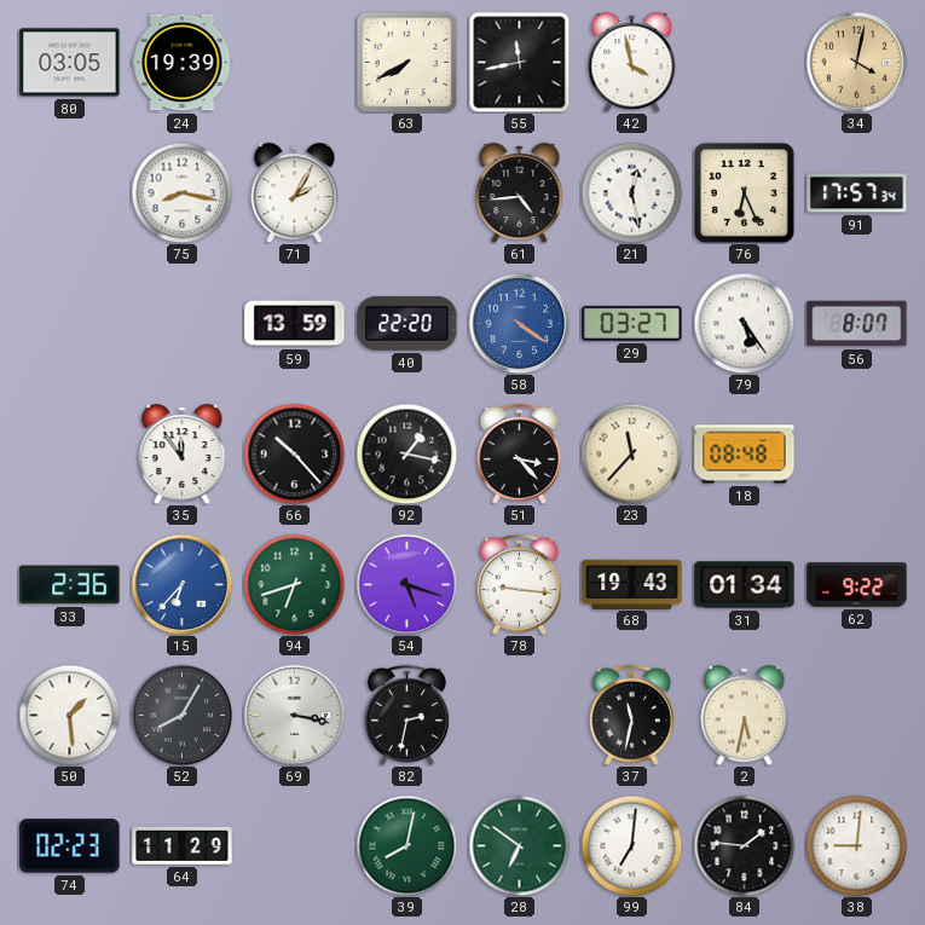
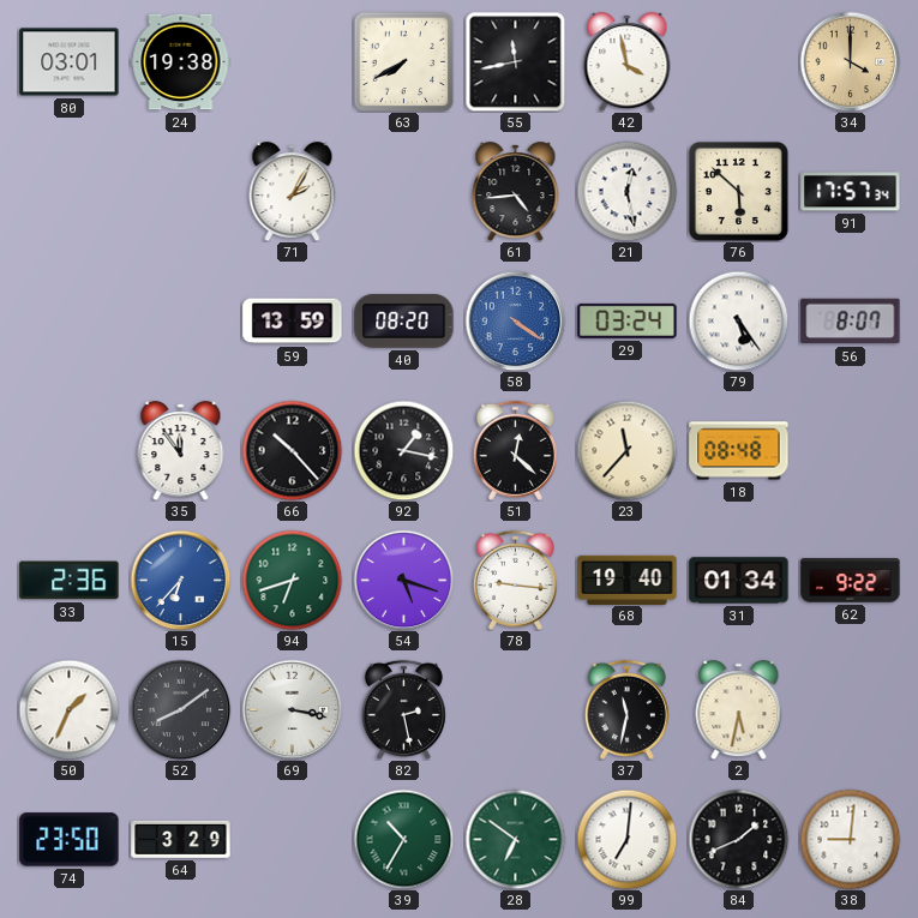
80: 03:05 -> 03:01
24: 19:39 -> 19:38
34: 4:02 -> 4:00
75: 8:17 -> none
76: 6:26 -> 5:52
40: 22:20 -> 08:20
29: 03:27 -> 03:24
51: 3:23 -> 12:22
68: 19:43 -> 19:40
50: 1:29 -> 1:34
52: 8:05 -> 8:09
82: 2:32 -> 2:28
74: 02:23 -> 23:50
64: 11:29 -> 3:29
39: 8:02 -> 10:35
84: 1:46 -> 1:41
